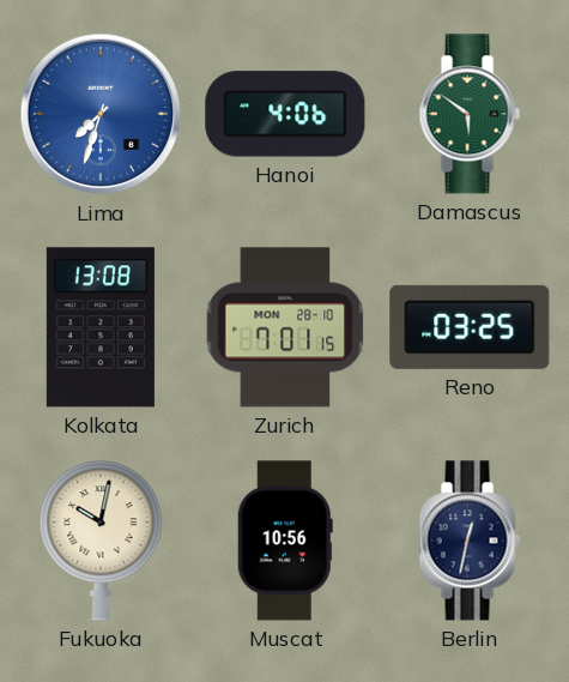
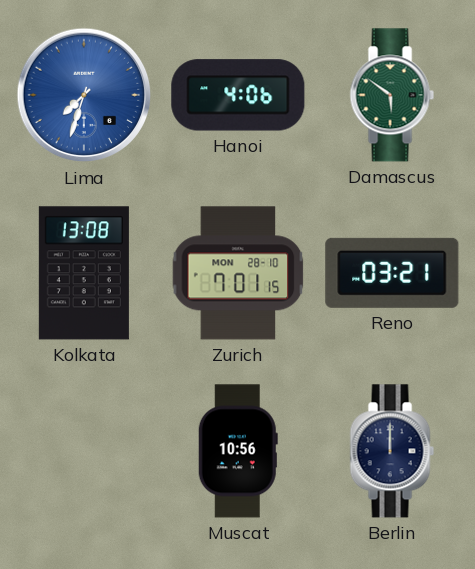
Reno: 03:25 -> 03:21
Fukuoka: 10:02 -> none
Berlin: 12:32 -> 12:00
